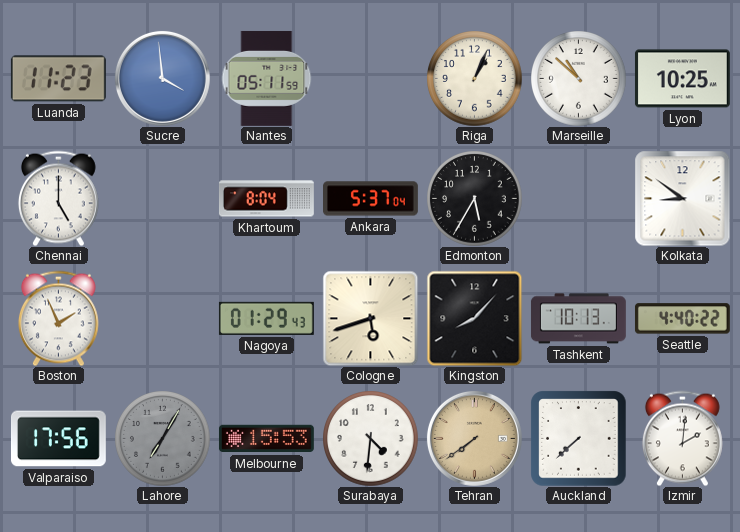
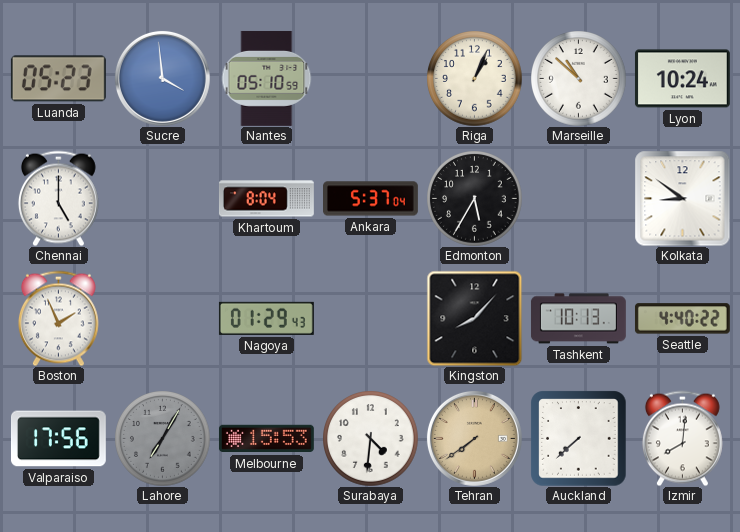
Luanda: 11:23 -> 05:23
Nantes: 05:11 -> 05:10
Lyon: 10:25 -> 10:24
Cologne: 5:42 -> none
Izmir: 2:01 -> 8:01
